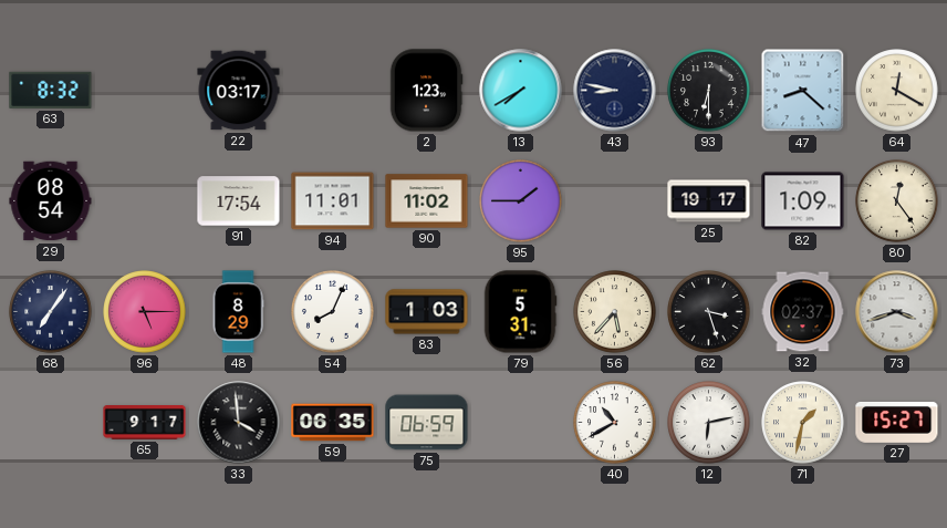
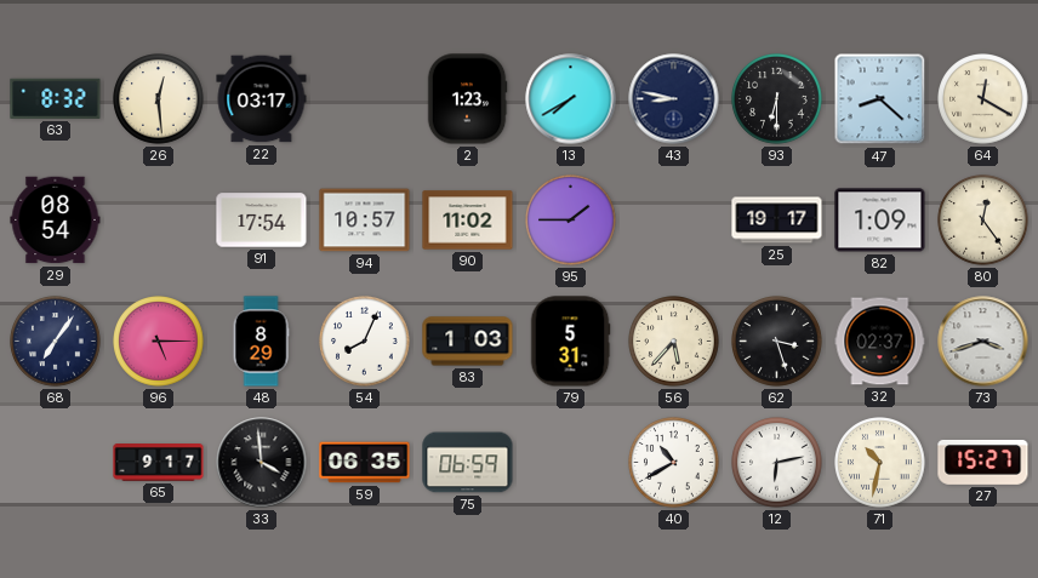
26: none -> 12:29
94: 11:01 -> 10:57
71: 1:32 -> 10:32
